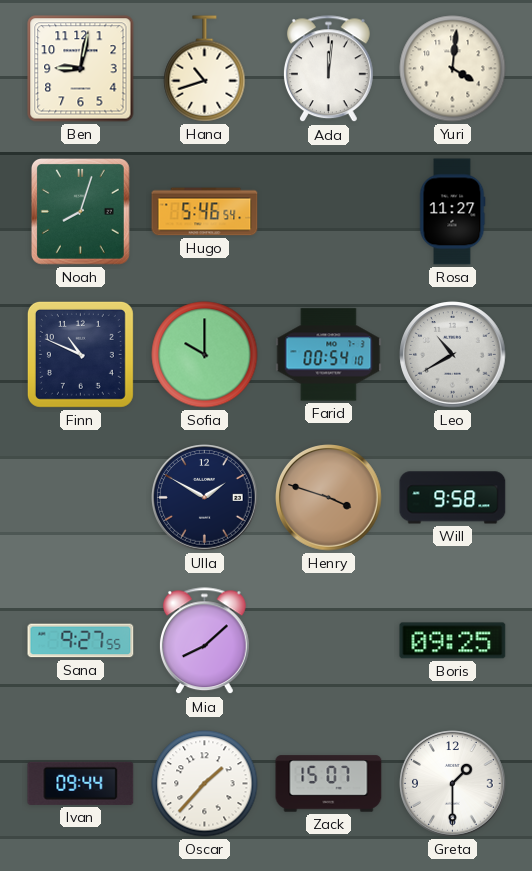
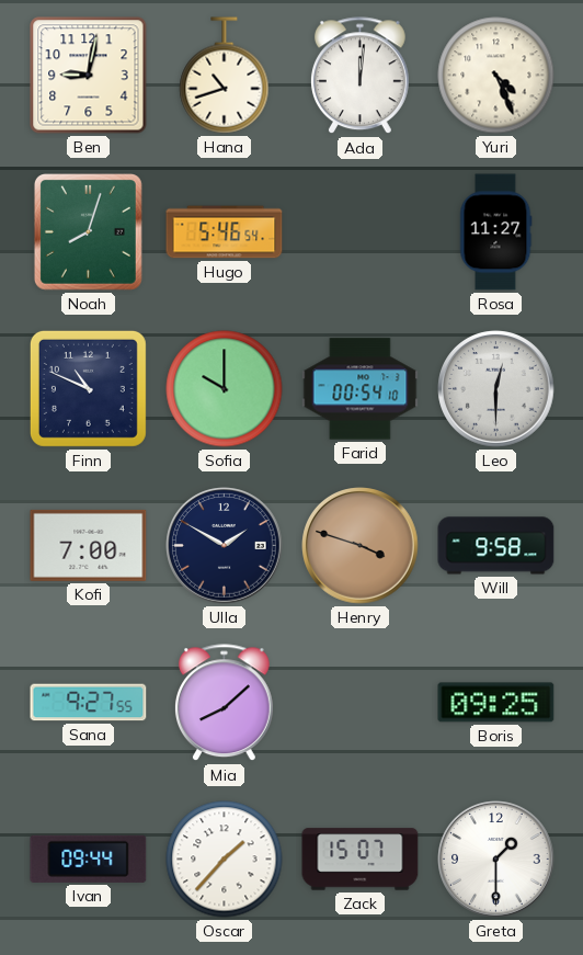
Yuri: 4:01 -> 4:26
Leo: 10:40 -> 12:30
Kofi: none -> 7:00
